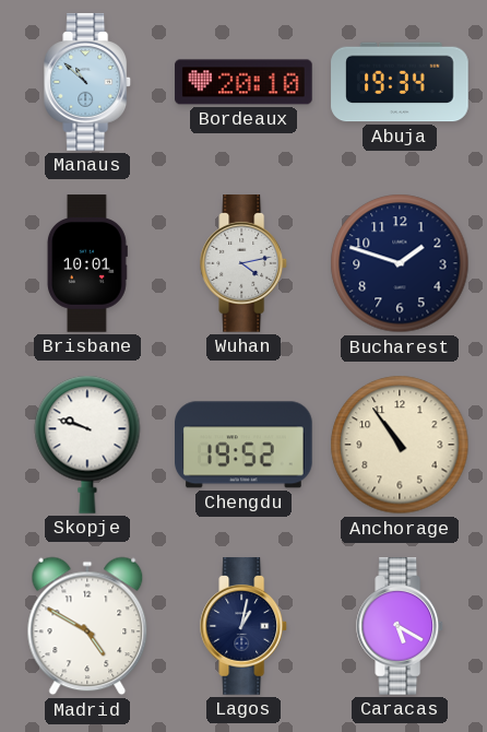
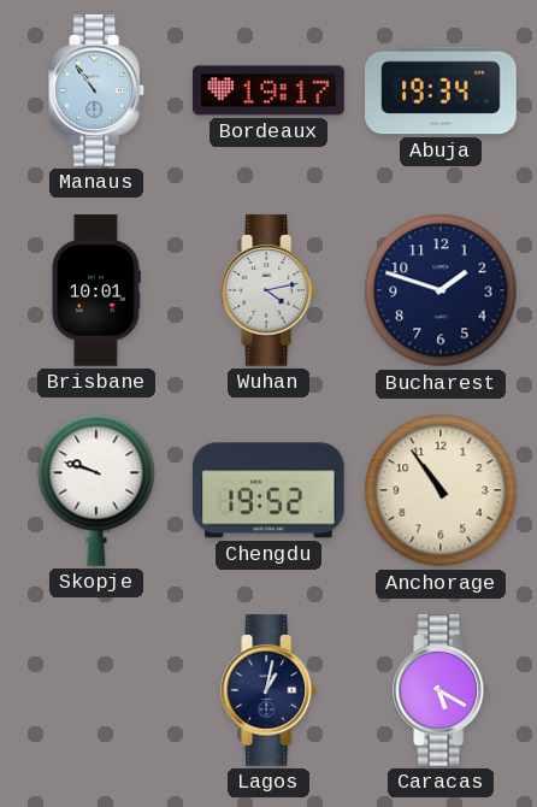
Manaus: 10:52 -> 10:54
Bordeaux: 20:10 -> 19:17
Madrid: 4:50 -> none
